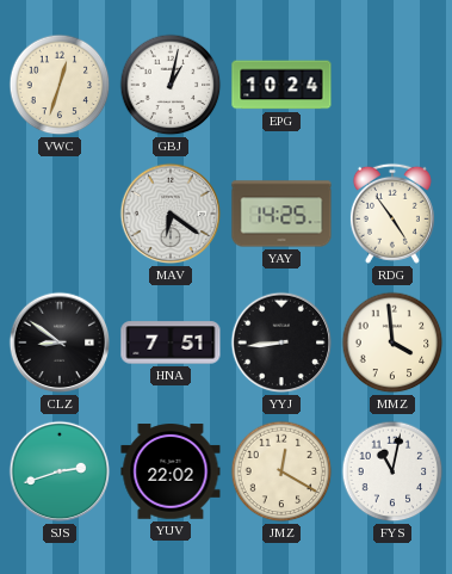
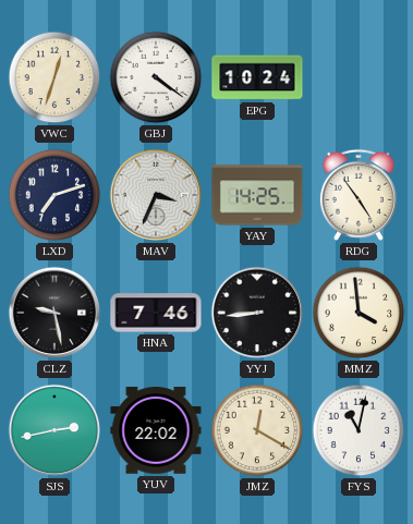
GBJ: 1:02 -> 4:21
LXD: none -> 7:12
MAV: 6:21 -> 3:34
CLZ: 8:51 -> 9:28
HNA: 7:51 -> 7:46
SJS: 2:42 -> 2:43
